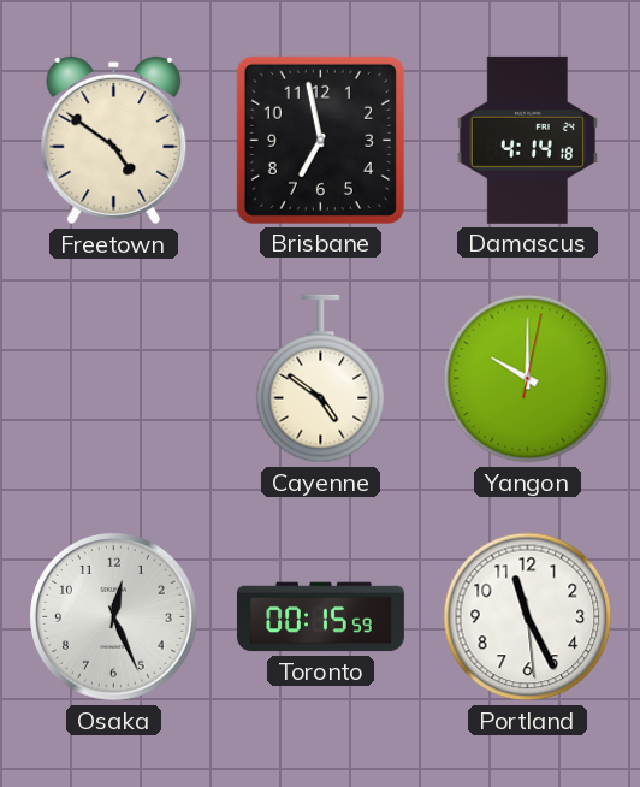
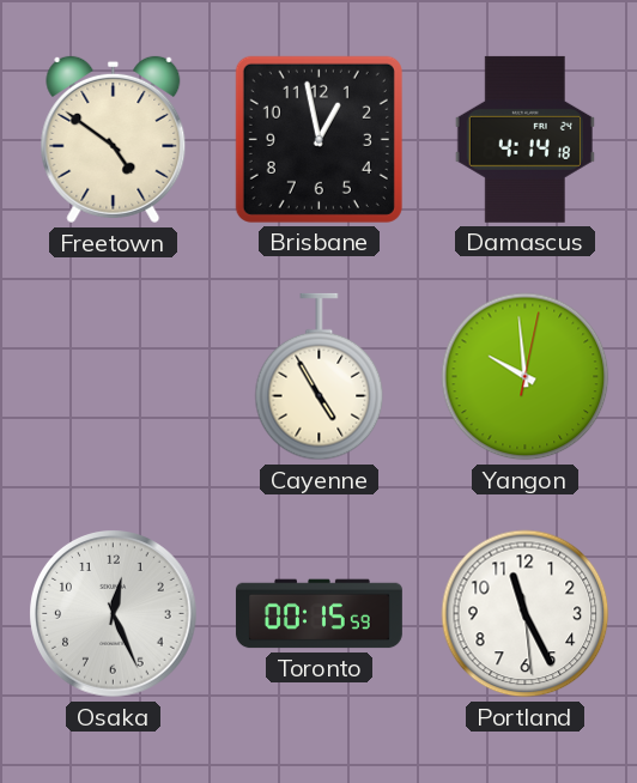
Brisbane: 6:58 -> 12:58
Cayenne: 4:51 -> 4:55
Yangon: 10:00 -> 9:59
